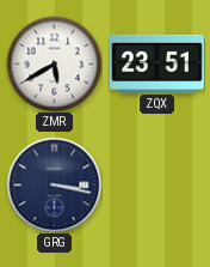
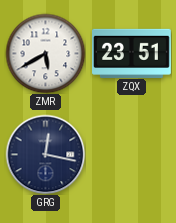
GRG: 3:17 -> 12:17
